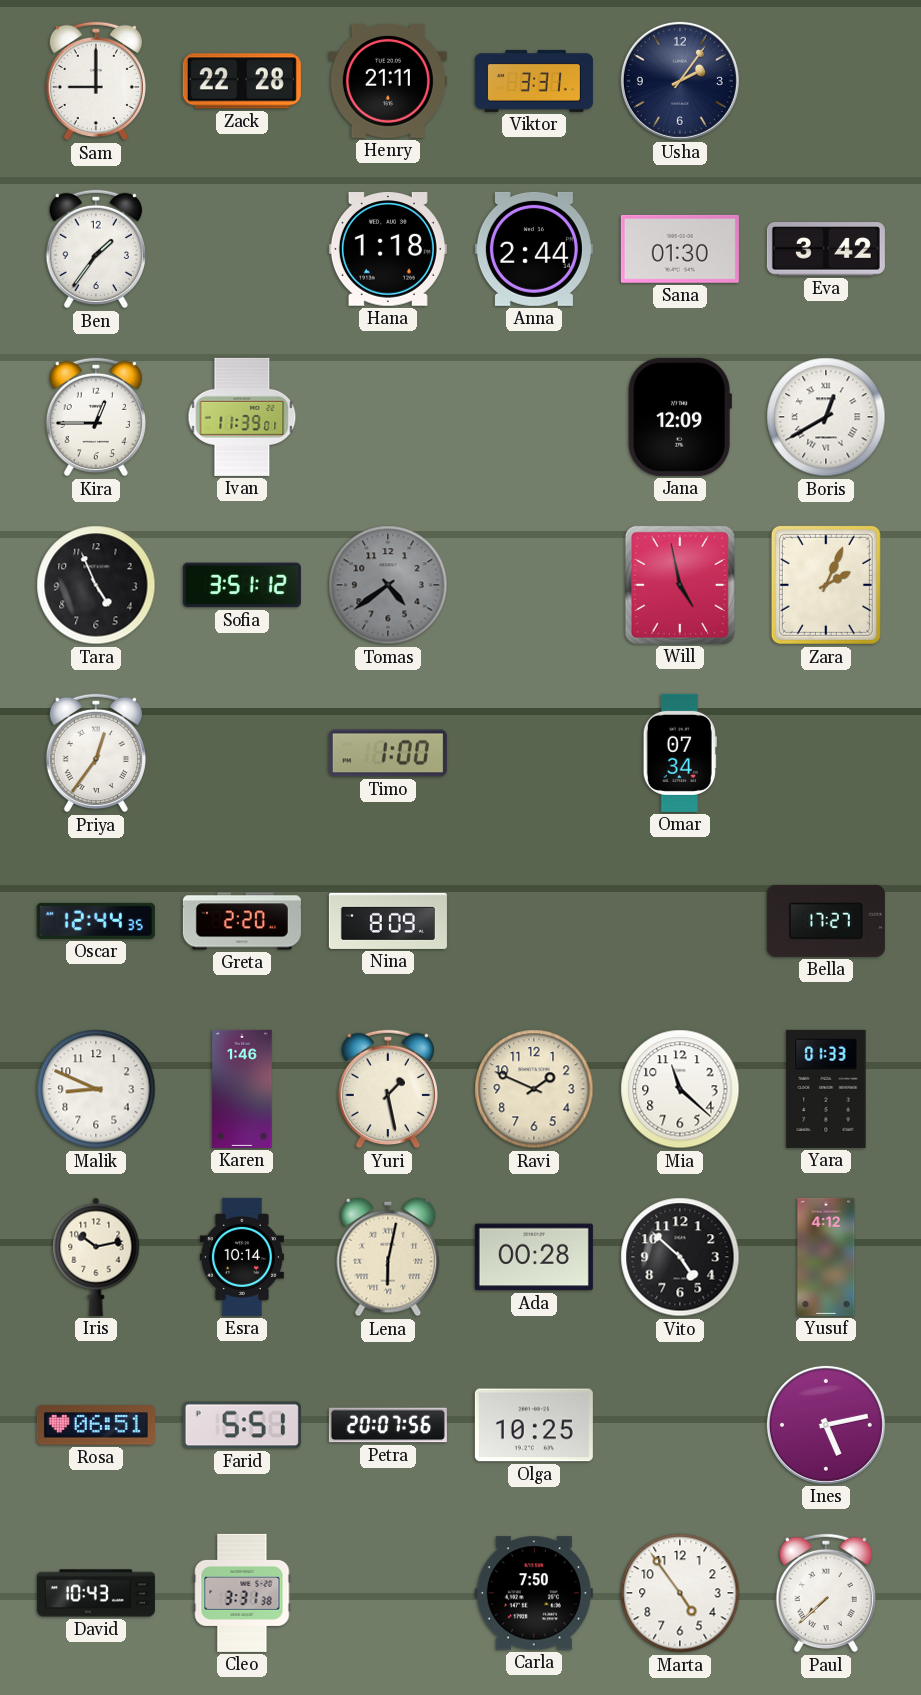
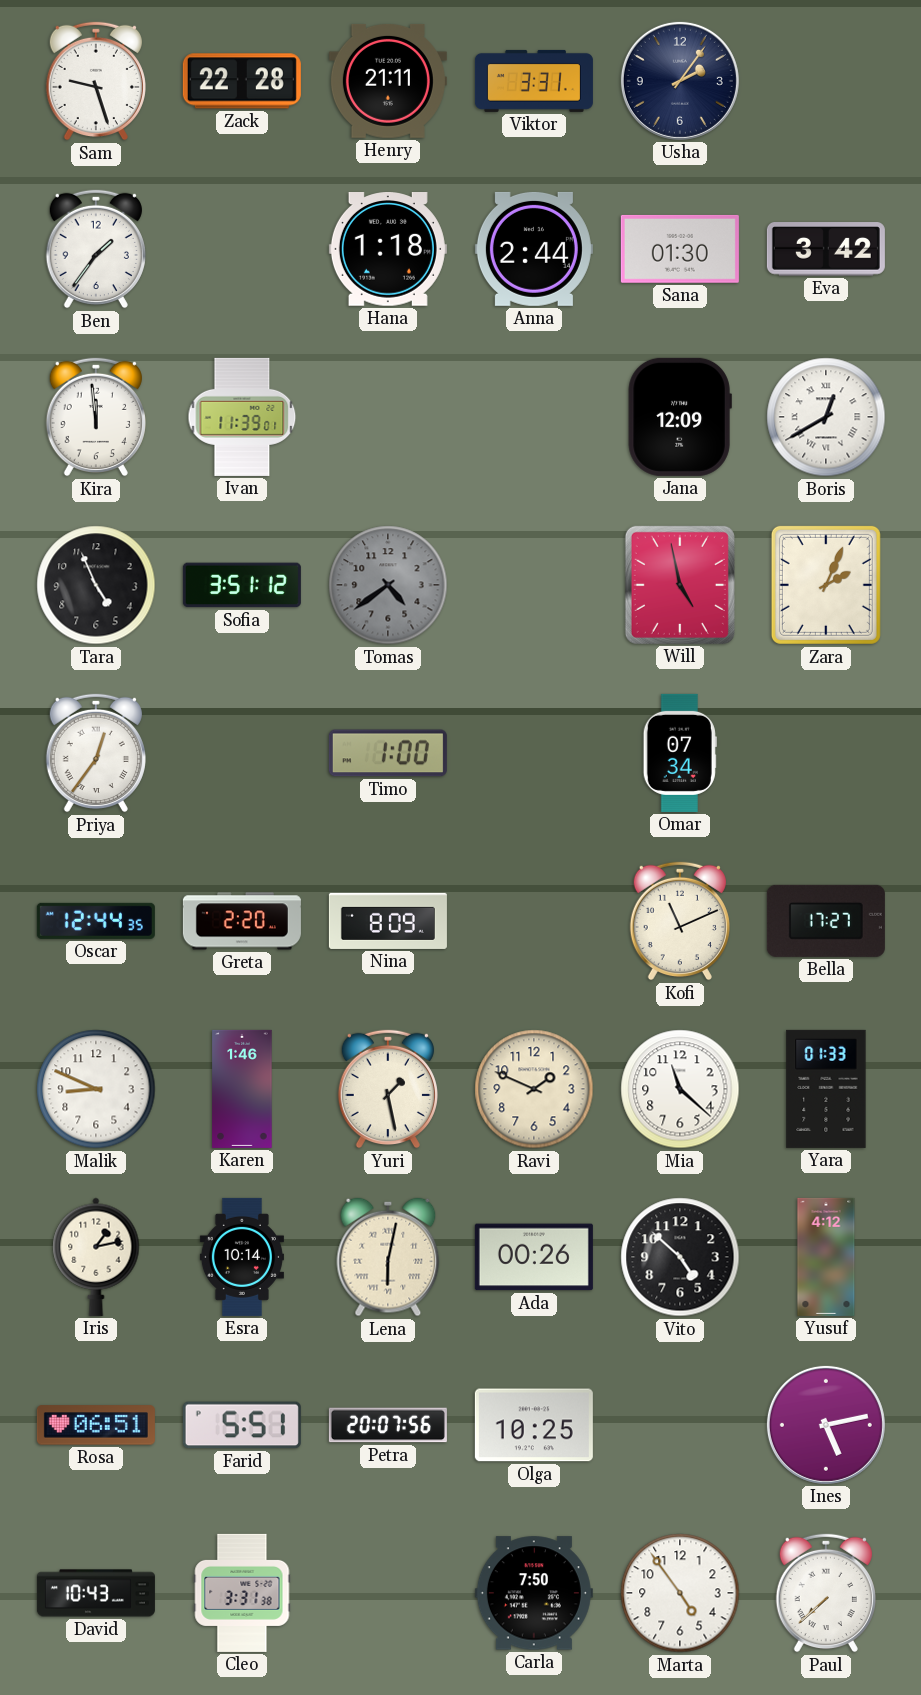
Sam: 9:00 -> 9:27
Kira: 12:45 -> 11:59
Kofi: none -> 11:11
Iris: 10:13 -> 1:13
Ada: 00:28 -> 00:26
